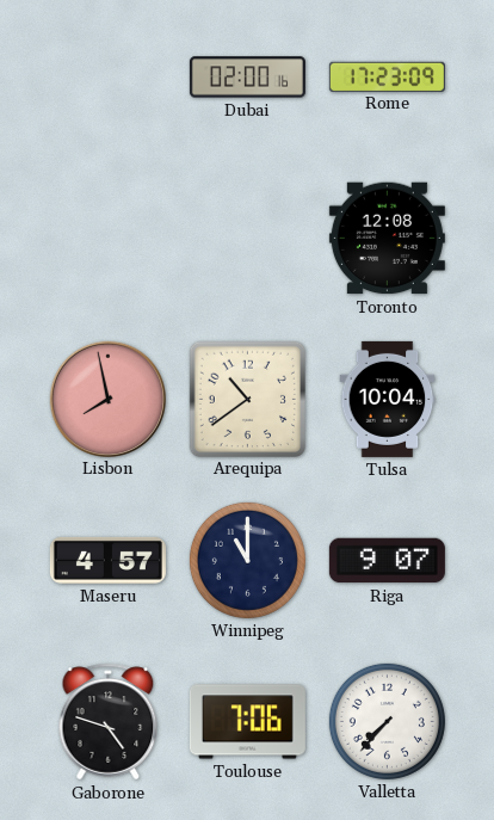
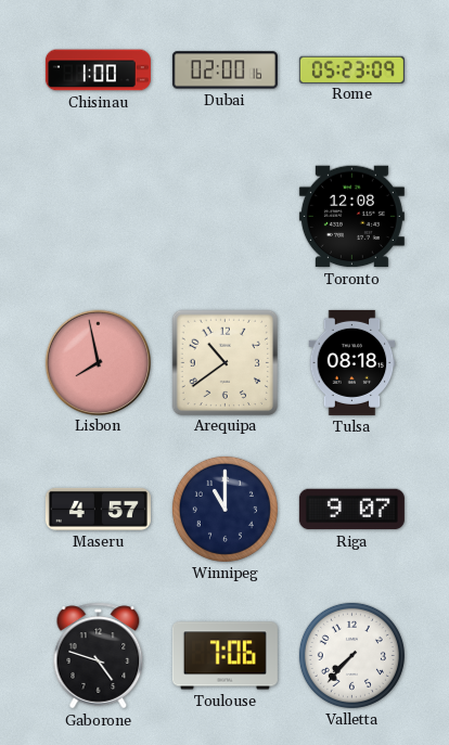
Chisinau: none -> 1:00
Rome: 17:23 -> 05:23
Tulsa: 10:04 -> 08:18
